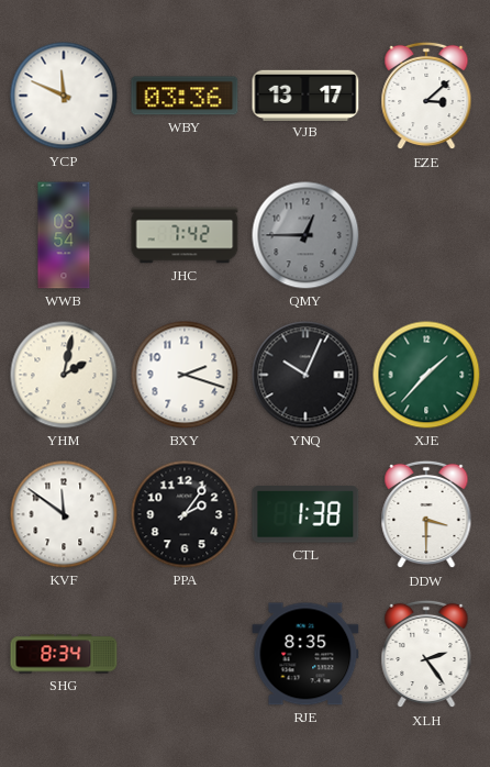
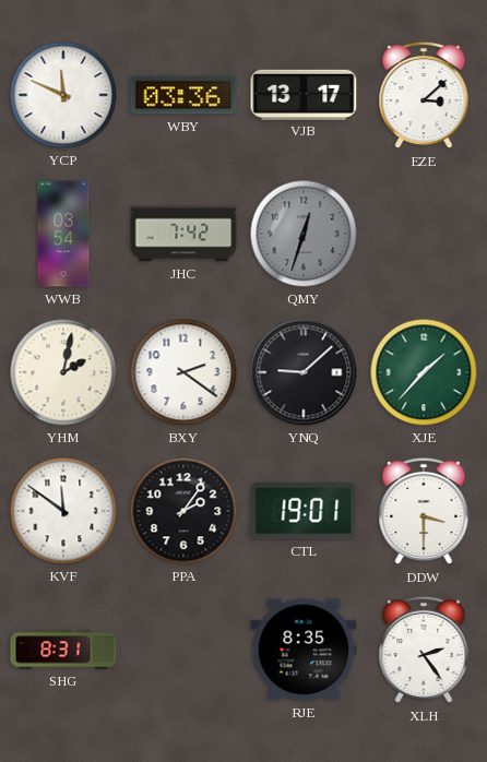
QMY: 12:45 -> 12:33
BXY: 2:18 -> 2:21
YNQ: 10:04 -> 9:08
CTL: 1:38 -> 19:01
SHG: 8:34 -> 8:31
